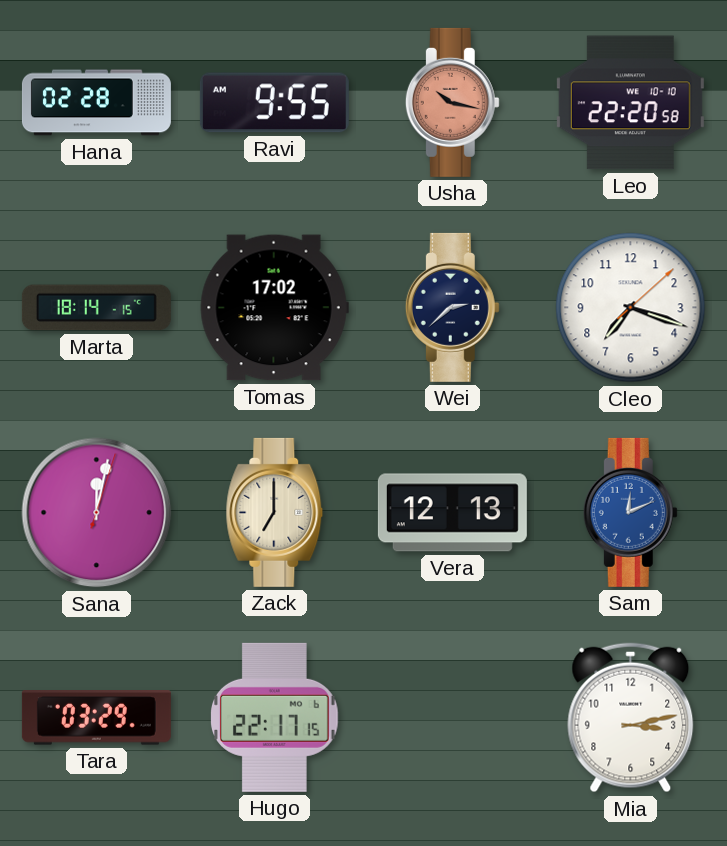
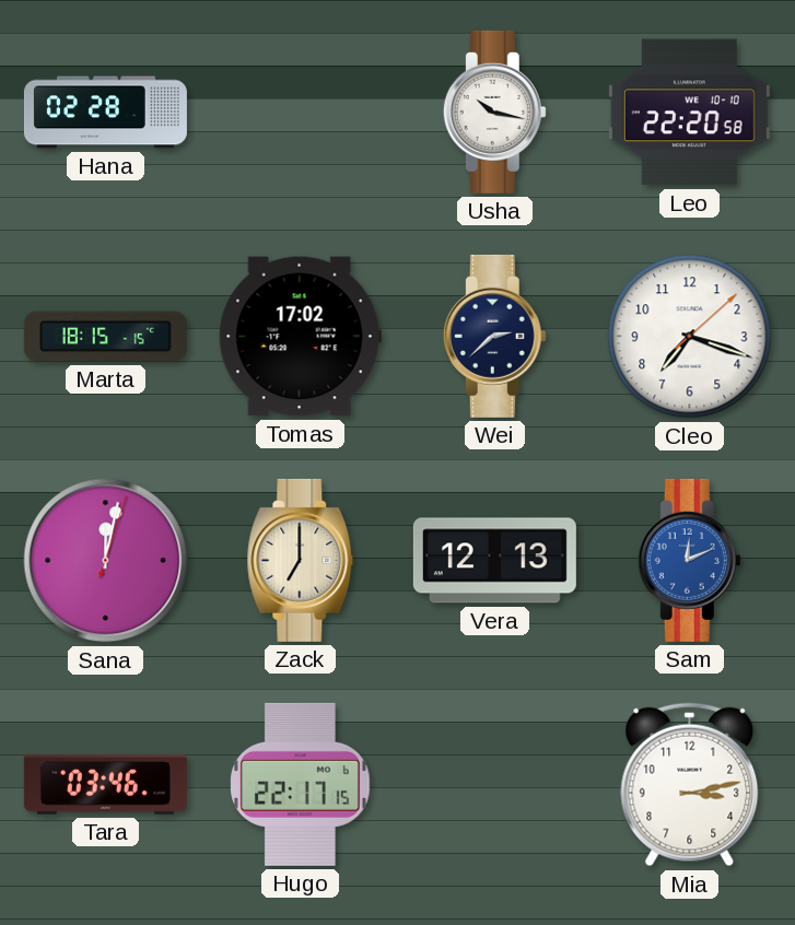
Ravi: 9:55 -> none
Usha dial: salmon -> white
Marta: 18:14 -> 18:15
Tara: 03:29 -> 03:46
